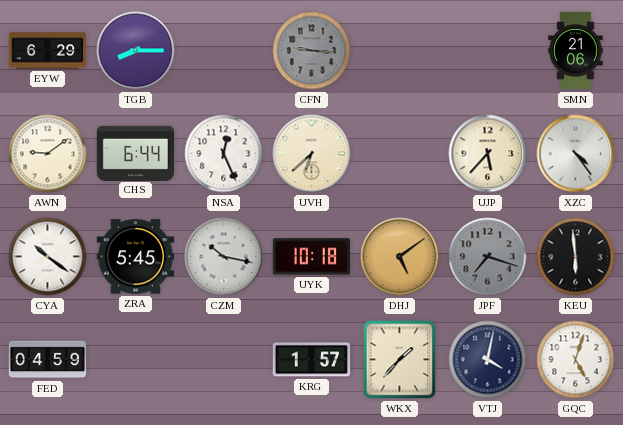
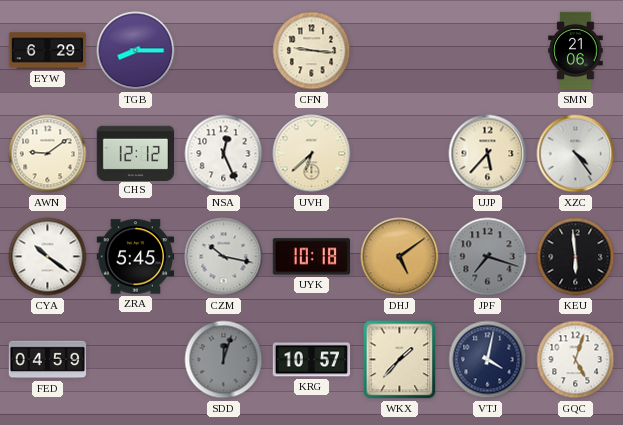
CFN dial: grey -> cream
CHS: 6:44 -> 12:12
SDD: none -> 12:03
KRG: 1:57 -> 10:57
